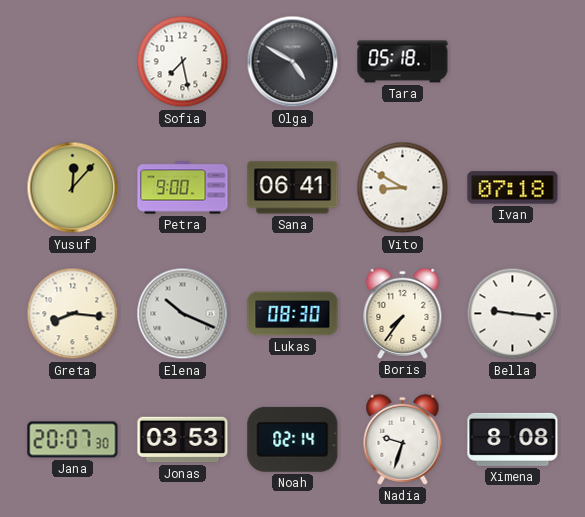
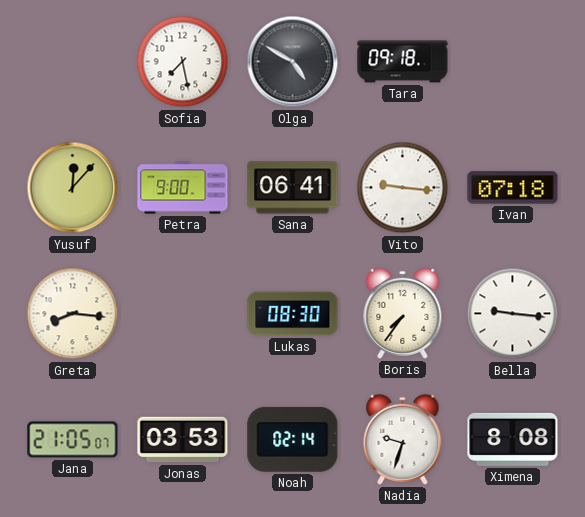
Tara: 05:18 -> 09:18
Vito: 8:50 -> 9:16
Elena: 10:19 -> none
Jana: 20:07 -> 21:05
